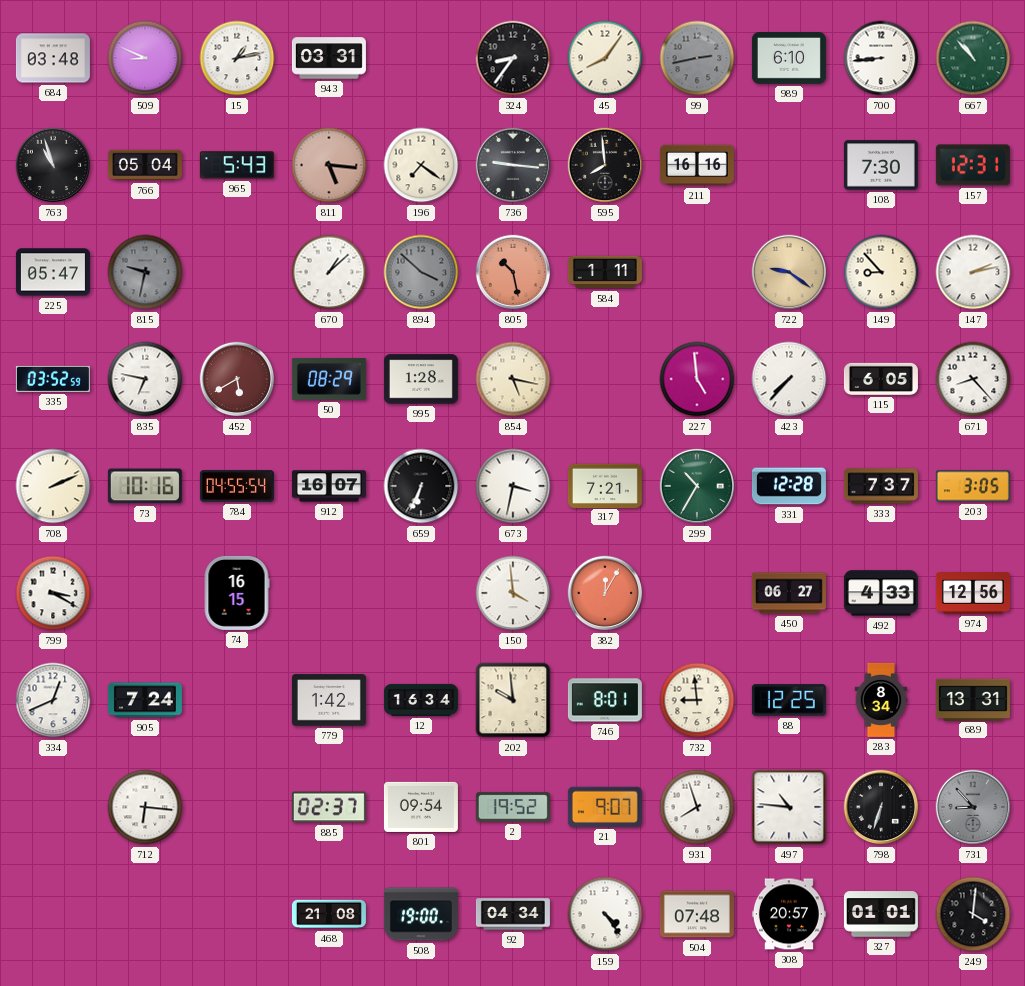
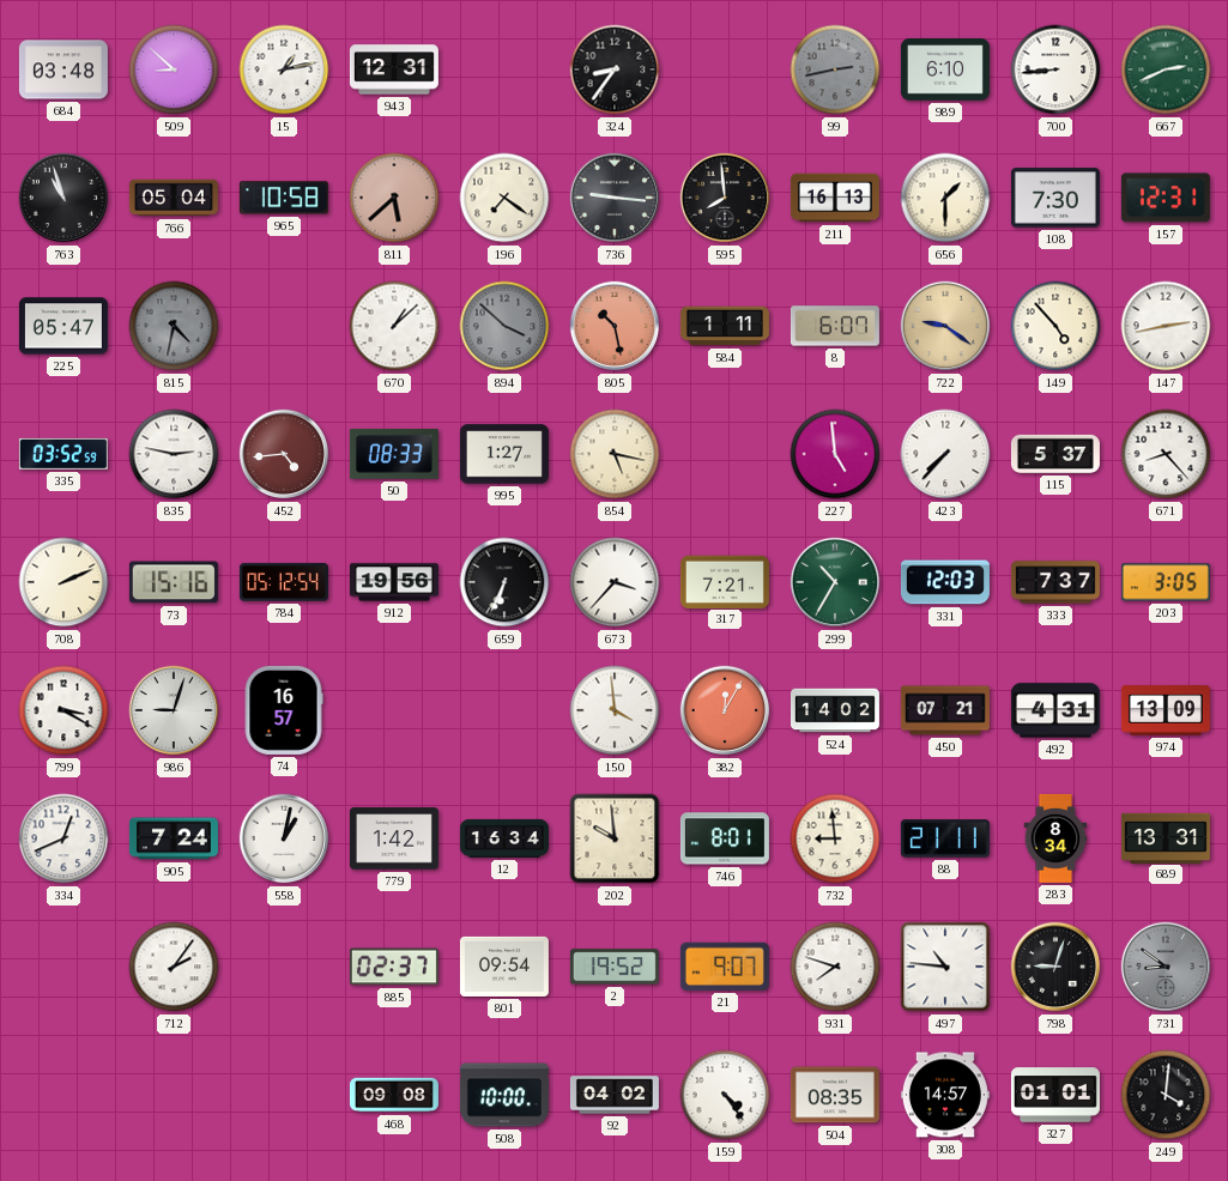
509: 8:49 -> 8:52
943: 03:31 -> 12:31
45: 8:06 -> none
667: 10:53 -> 2:41
965: 5:43 -> 10:58
811: 5:16 -> 5:38
211: 16:16 -> 16:13
656: none -> 1:30
815: 9:32 -> 4:32
8: none -> 6:07
149: 8:53 -> 4:53
147: 2:13 -> 2:43
835: 6:47 -> 2:47
452: 5:40 -> 4:44
50: 08:29 -> 08:33
995: 1:28 -> 1:27
115: 6:05 -> 5:37
73: 10:16 -> 15:16
784: 04:55 -> 05:12
912: 16:07 -> 19:56
673: 3:32 -> 3:37
331: 12:28 -> 12:03
986: none -> 9:03
74: 16:15 -> 16:57
524: none -> 14:02
450: 06:27 -> 07:21
492: 4:33 -> 4:31
974: 12:56 -> 13:09
558: none -> 1:02
88: 12:25 -> 21:11
712: 6:16 -> 2:06
931: 7:57 -> 7:48
798: 6:33 -> 9:03
731: 8:53 -> 8:51
468: 21:08 -> 09:08
508: 19:00 -> 10:00
92: 04:34 -> 04:02
504: 07:48 -> 08:35
308: 20:57 -> 14:57
